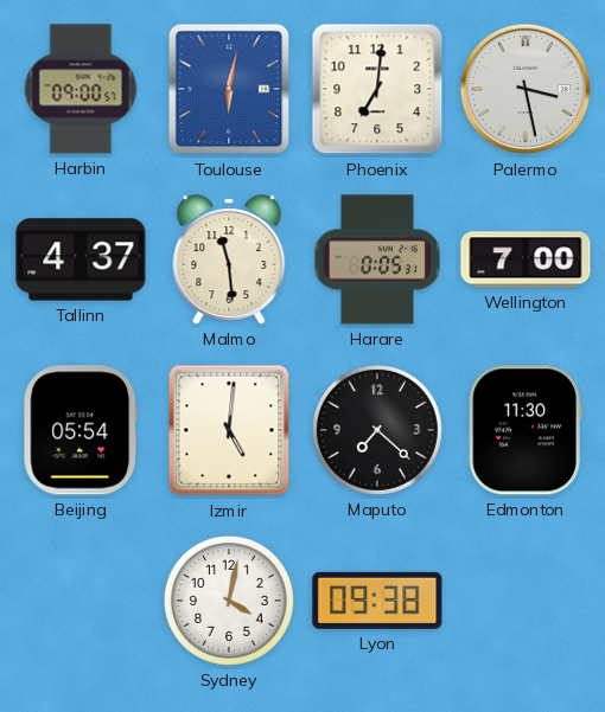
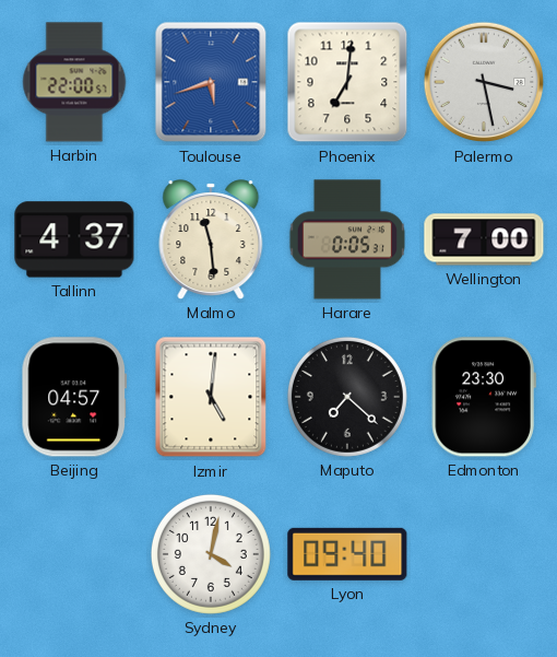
Harbin: 09:00 -> 22:00
Toulouse: 6:02 -> 5:42
Beijing: 05:54 -> 04:57
Edmonton: 11:30 -> 23:30
Lyon: 09:38 -> 09:40
